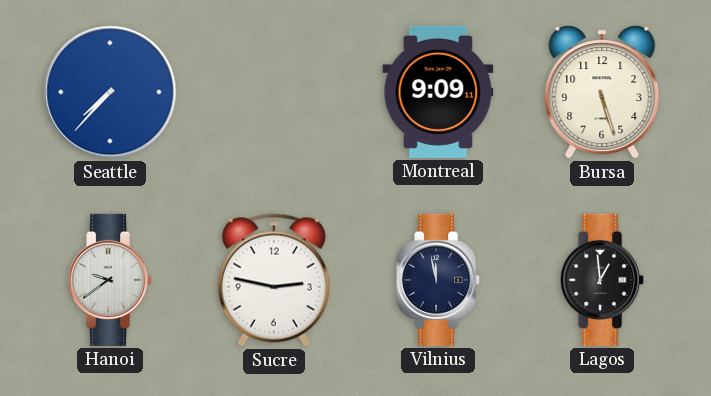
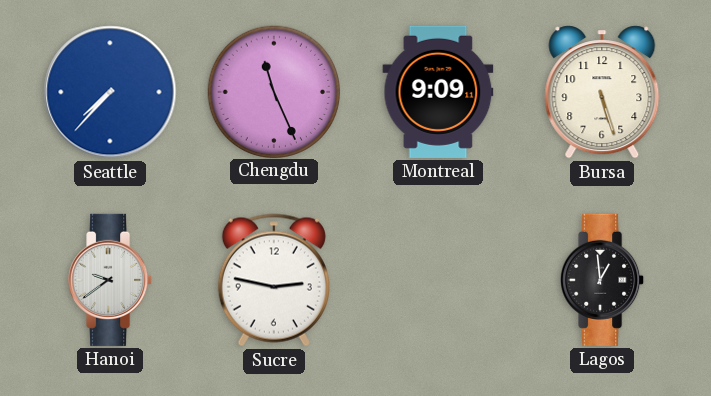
Chengdu: none -> 11:26
Vilnius: 11:58 -> none
